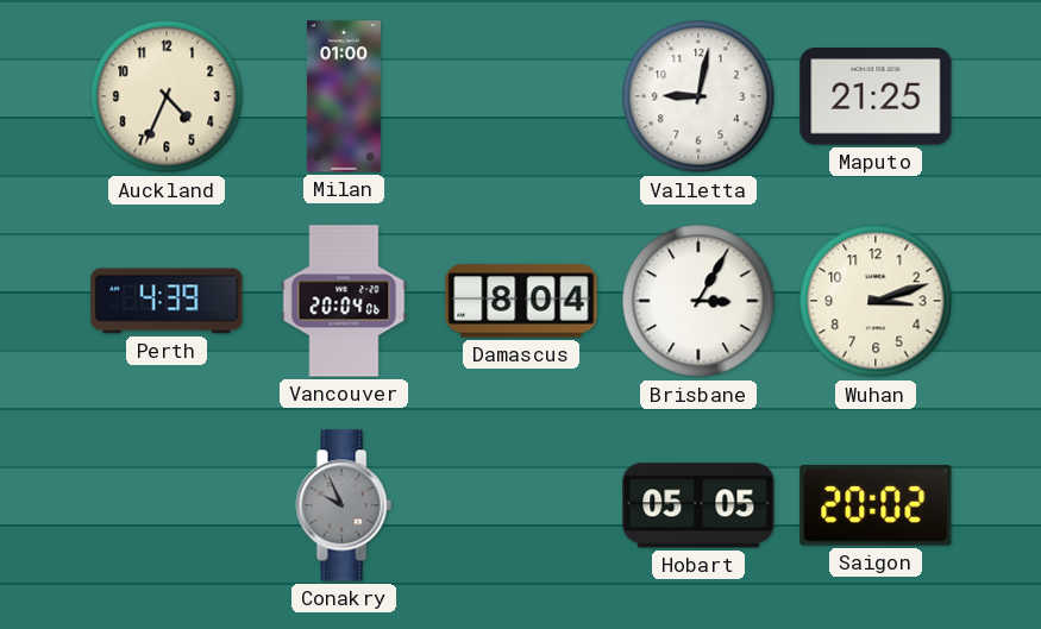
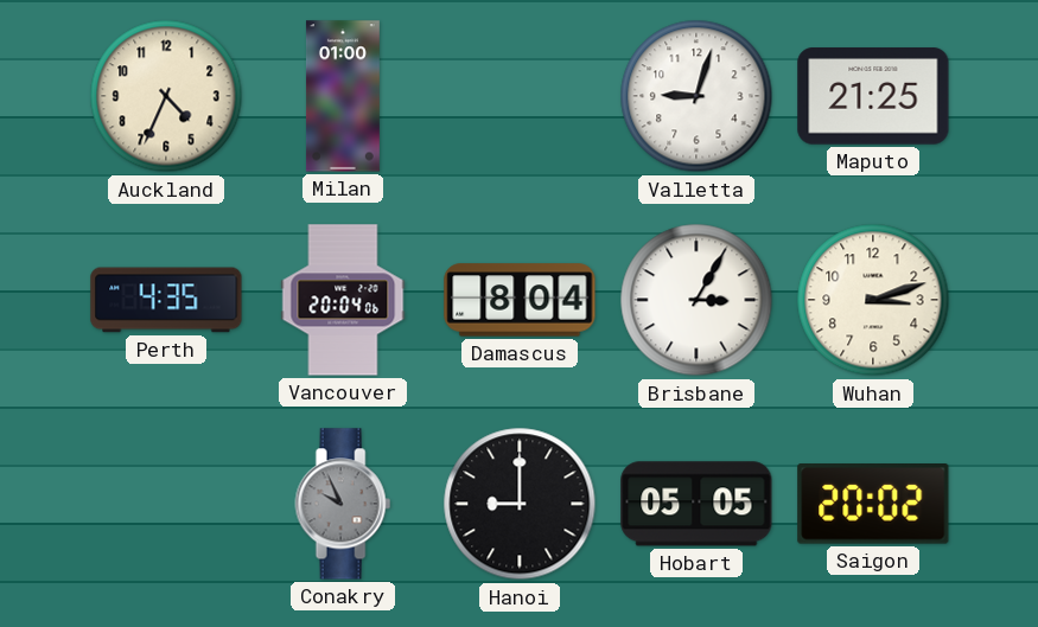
Valletta: 9:02 -> 9:03
Perth: 4:39 -> 4:35
Hanoi: none -> 9:00
